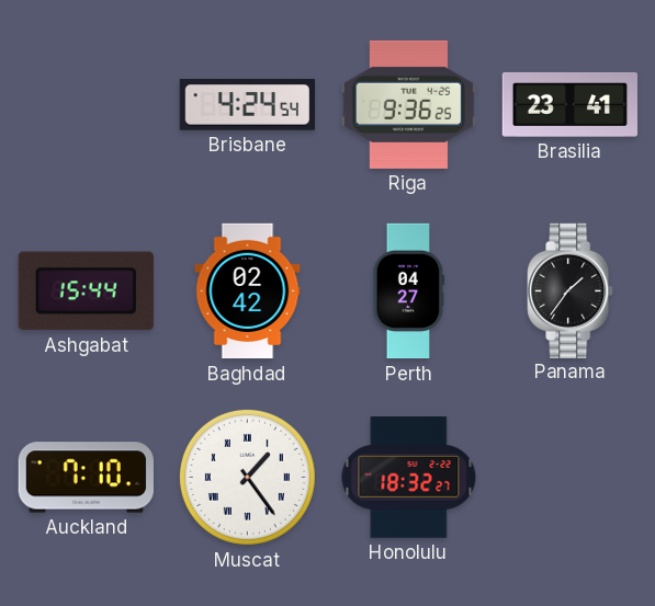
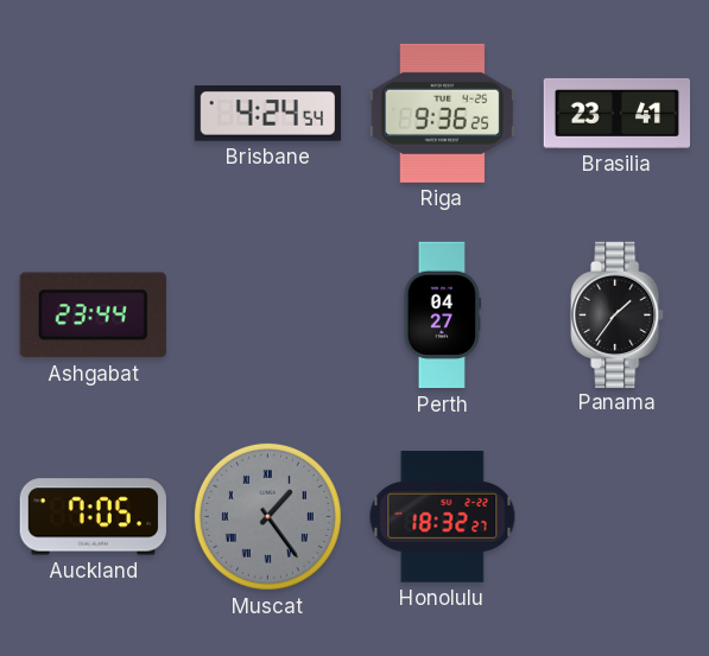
Ashgabat: 15:44 -> 23:44
Baghdad: 02:42 -> none
Auckland: 7:10 -> 7:05
Muscat dial: white -> grey
